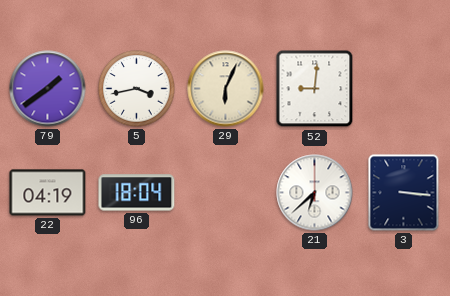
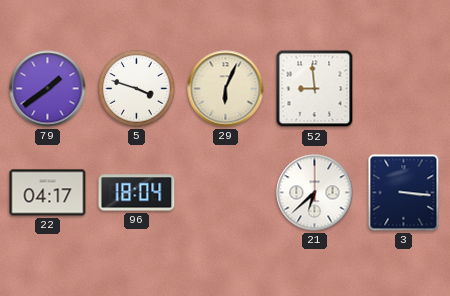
5: 3:43 -> 3:48
52: 9:01 -> 8:59
22: 04:19 -> 04:17
